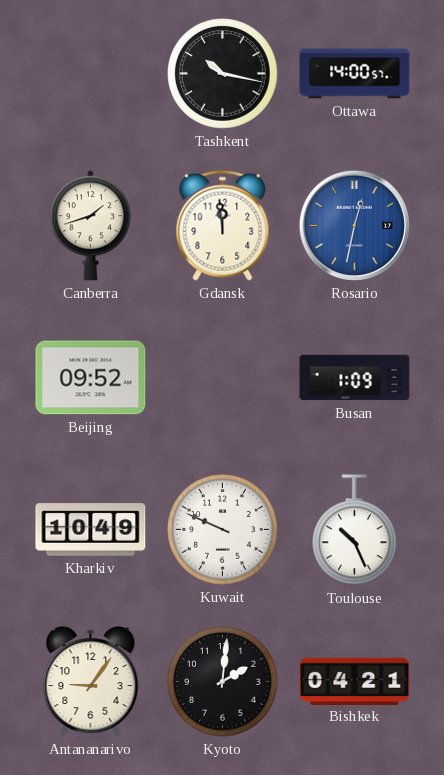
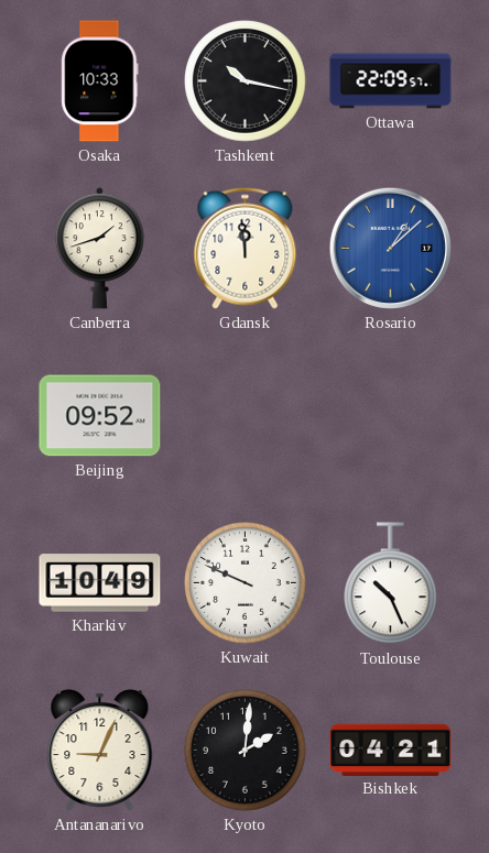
Osaka: none -> 10:33
Ottawa: 14:00 -> 22:09
Rosario: 12:32 -> 1:08
Busan: 1:09 -> none
Antananarivo: 9:06 -> 9:04
